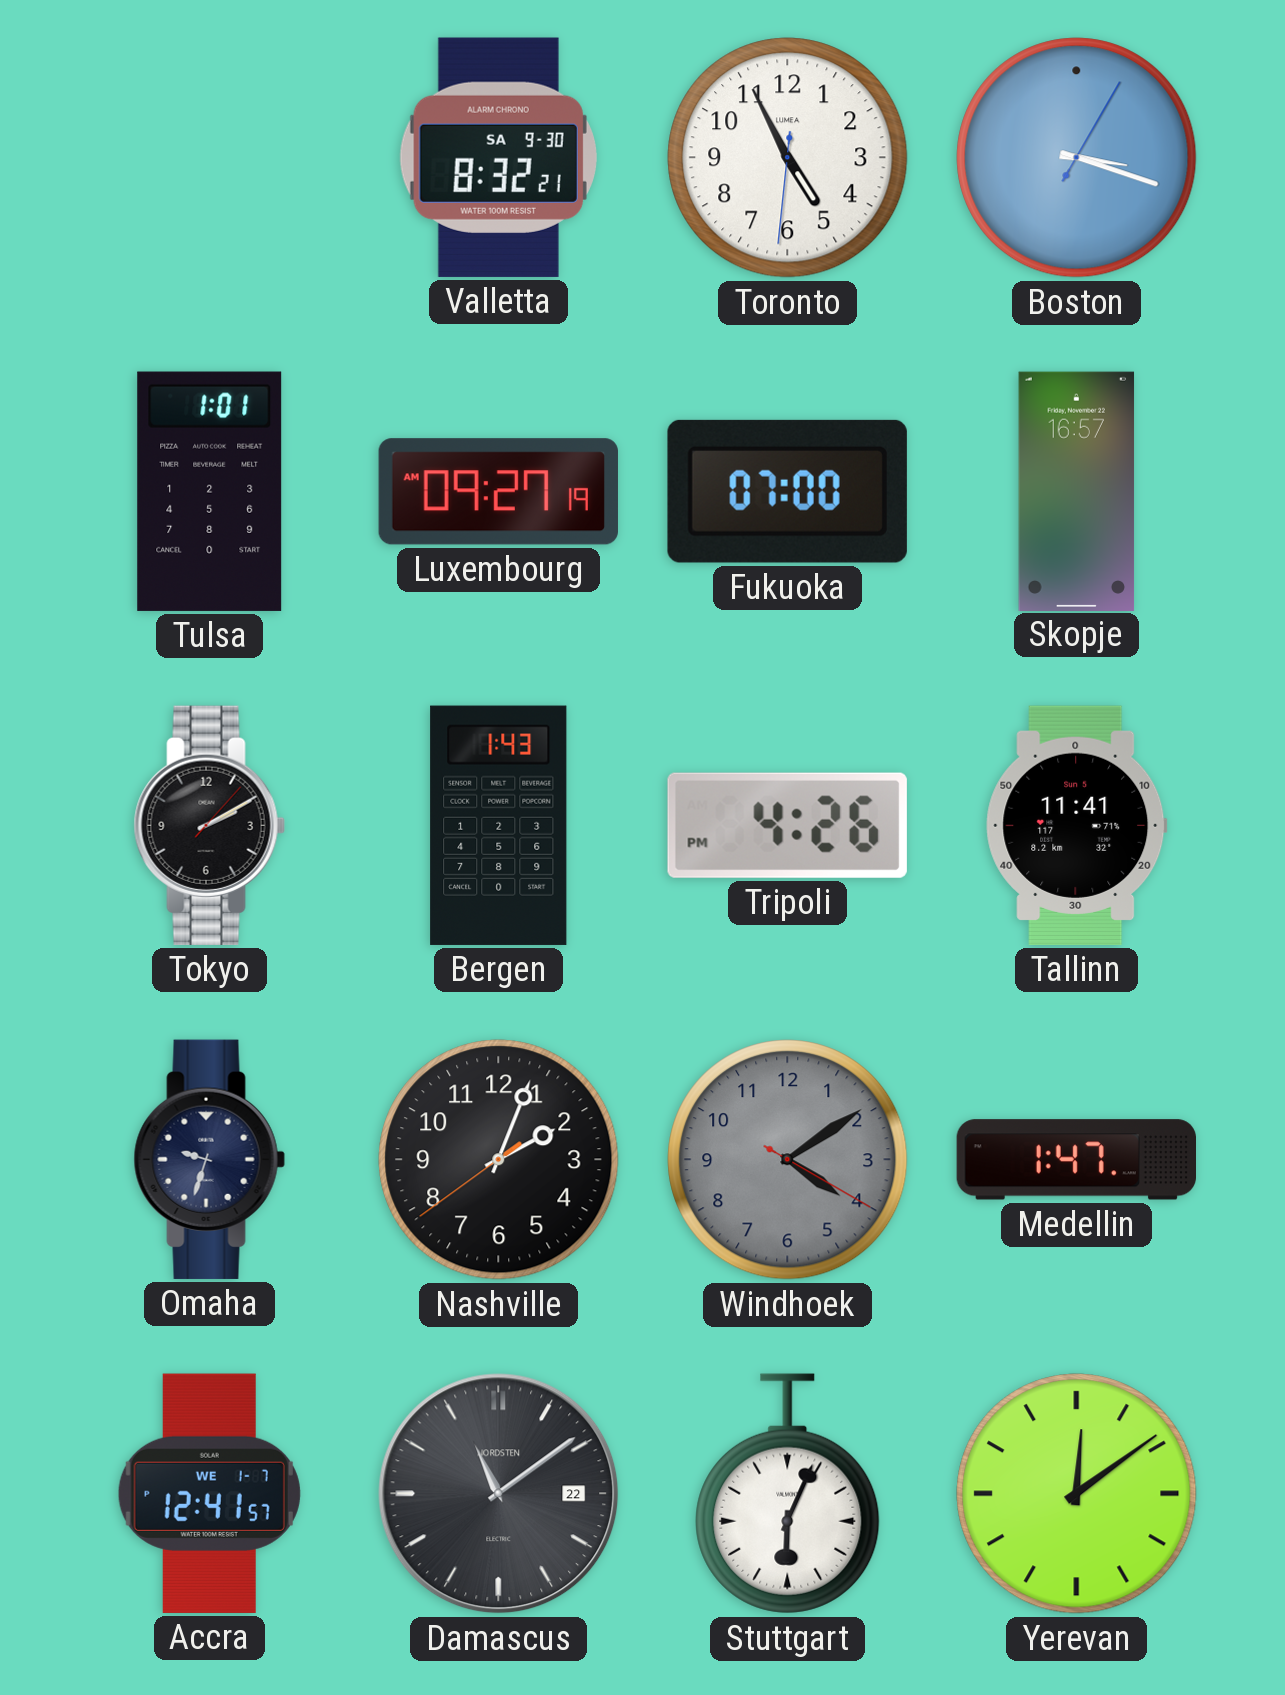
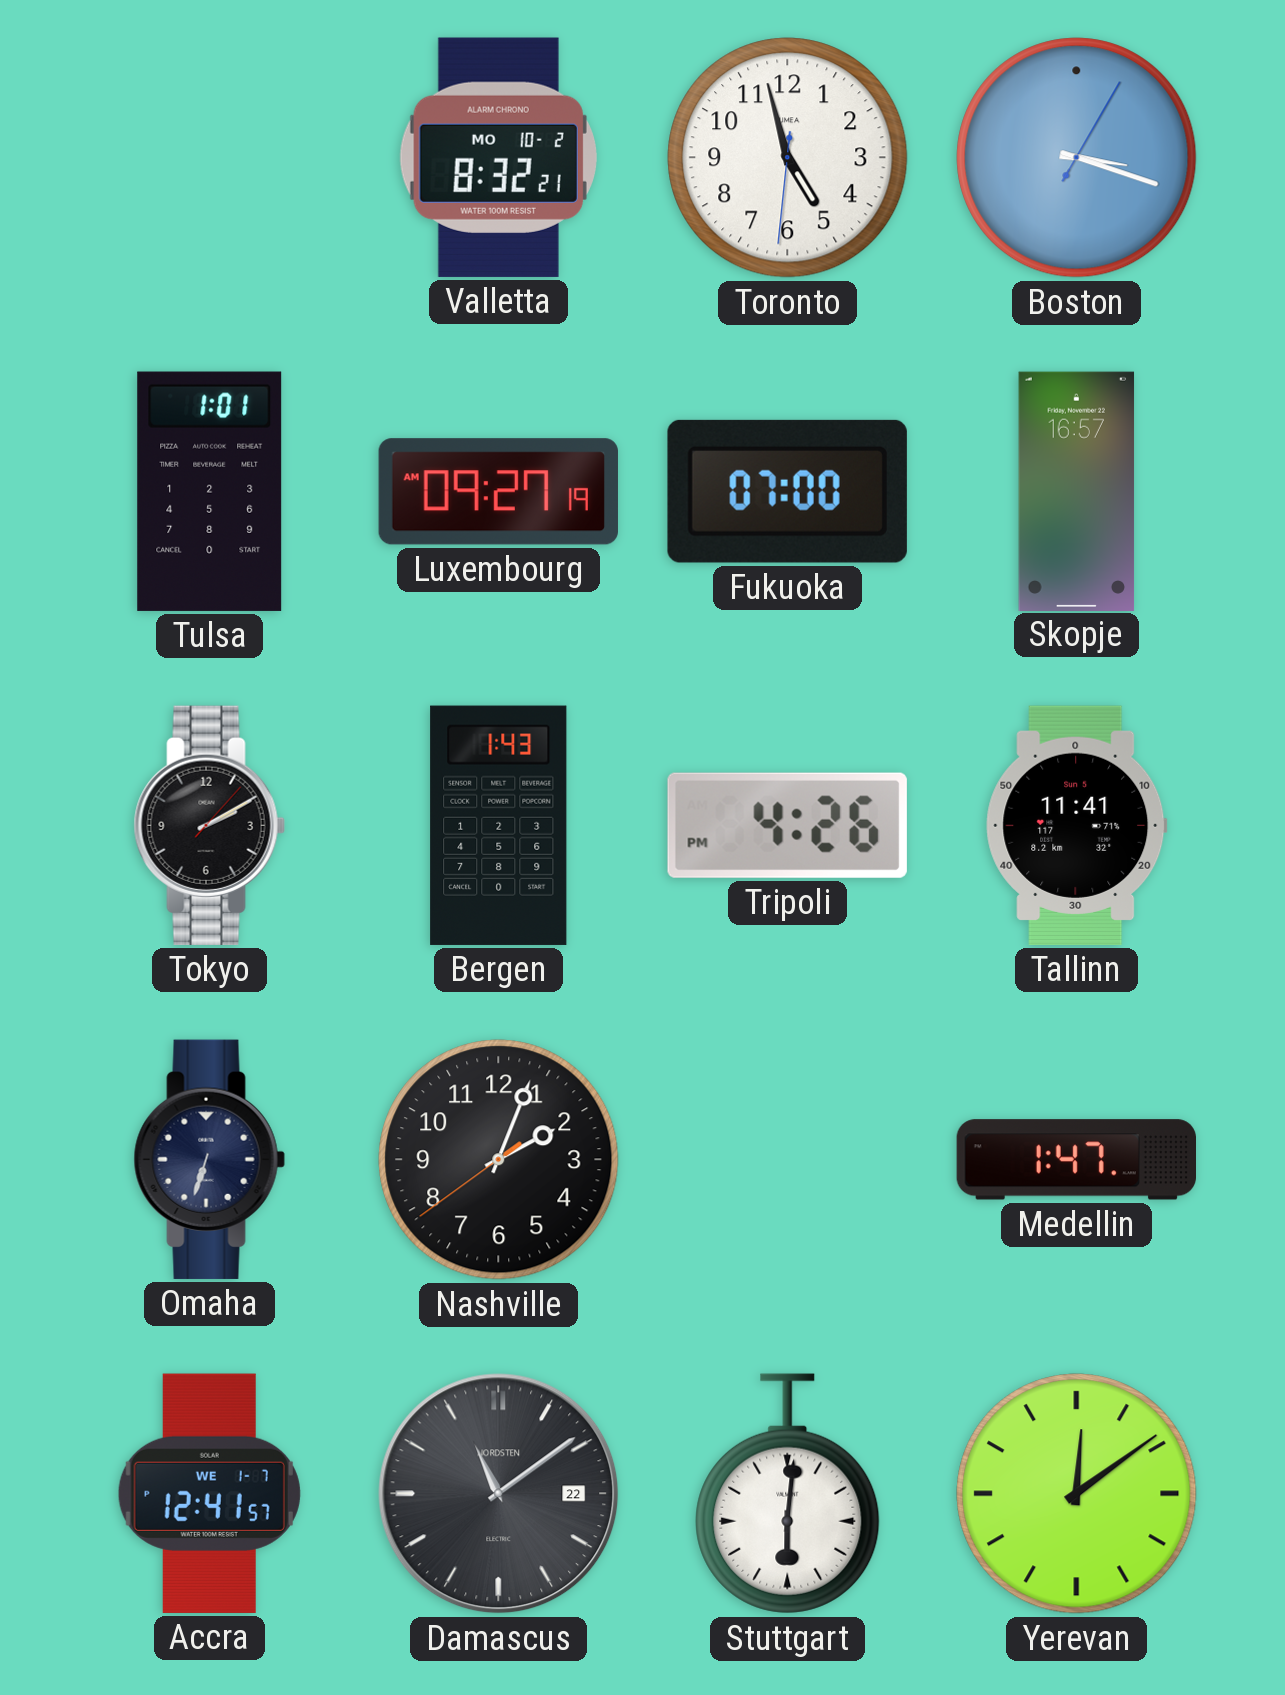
Valletta date: SA 9-30 -> MO 10-2
Toronto: 4:55 -> 4:57
Omaha: 9:33 -> 6:33
Windhoek: 4:09 -> none
Stuttgart: 6:04 -> 6:01
